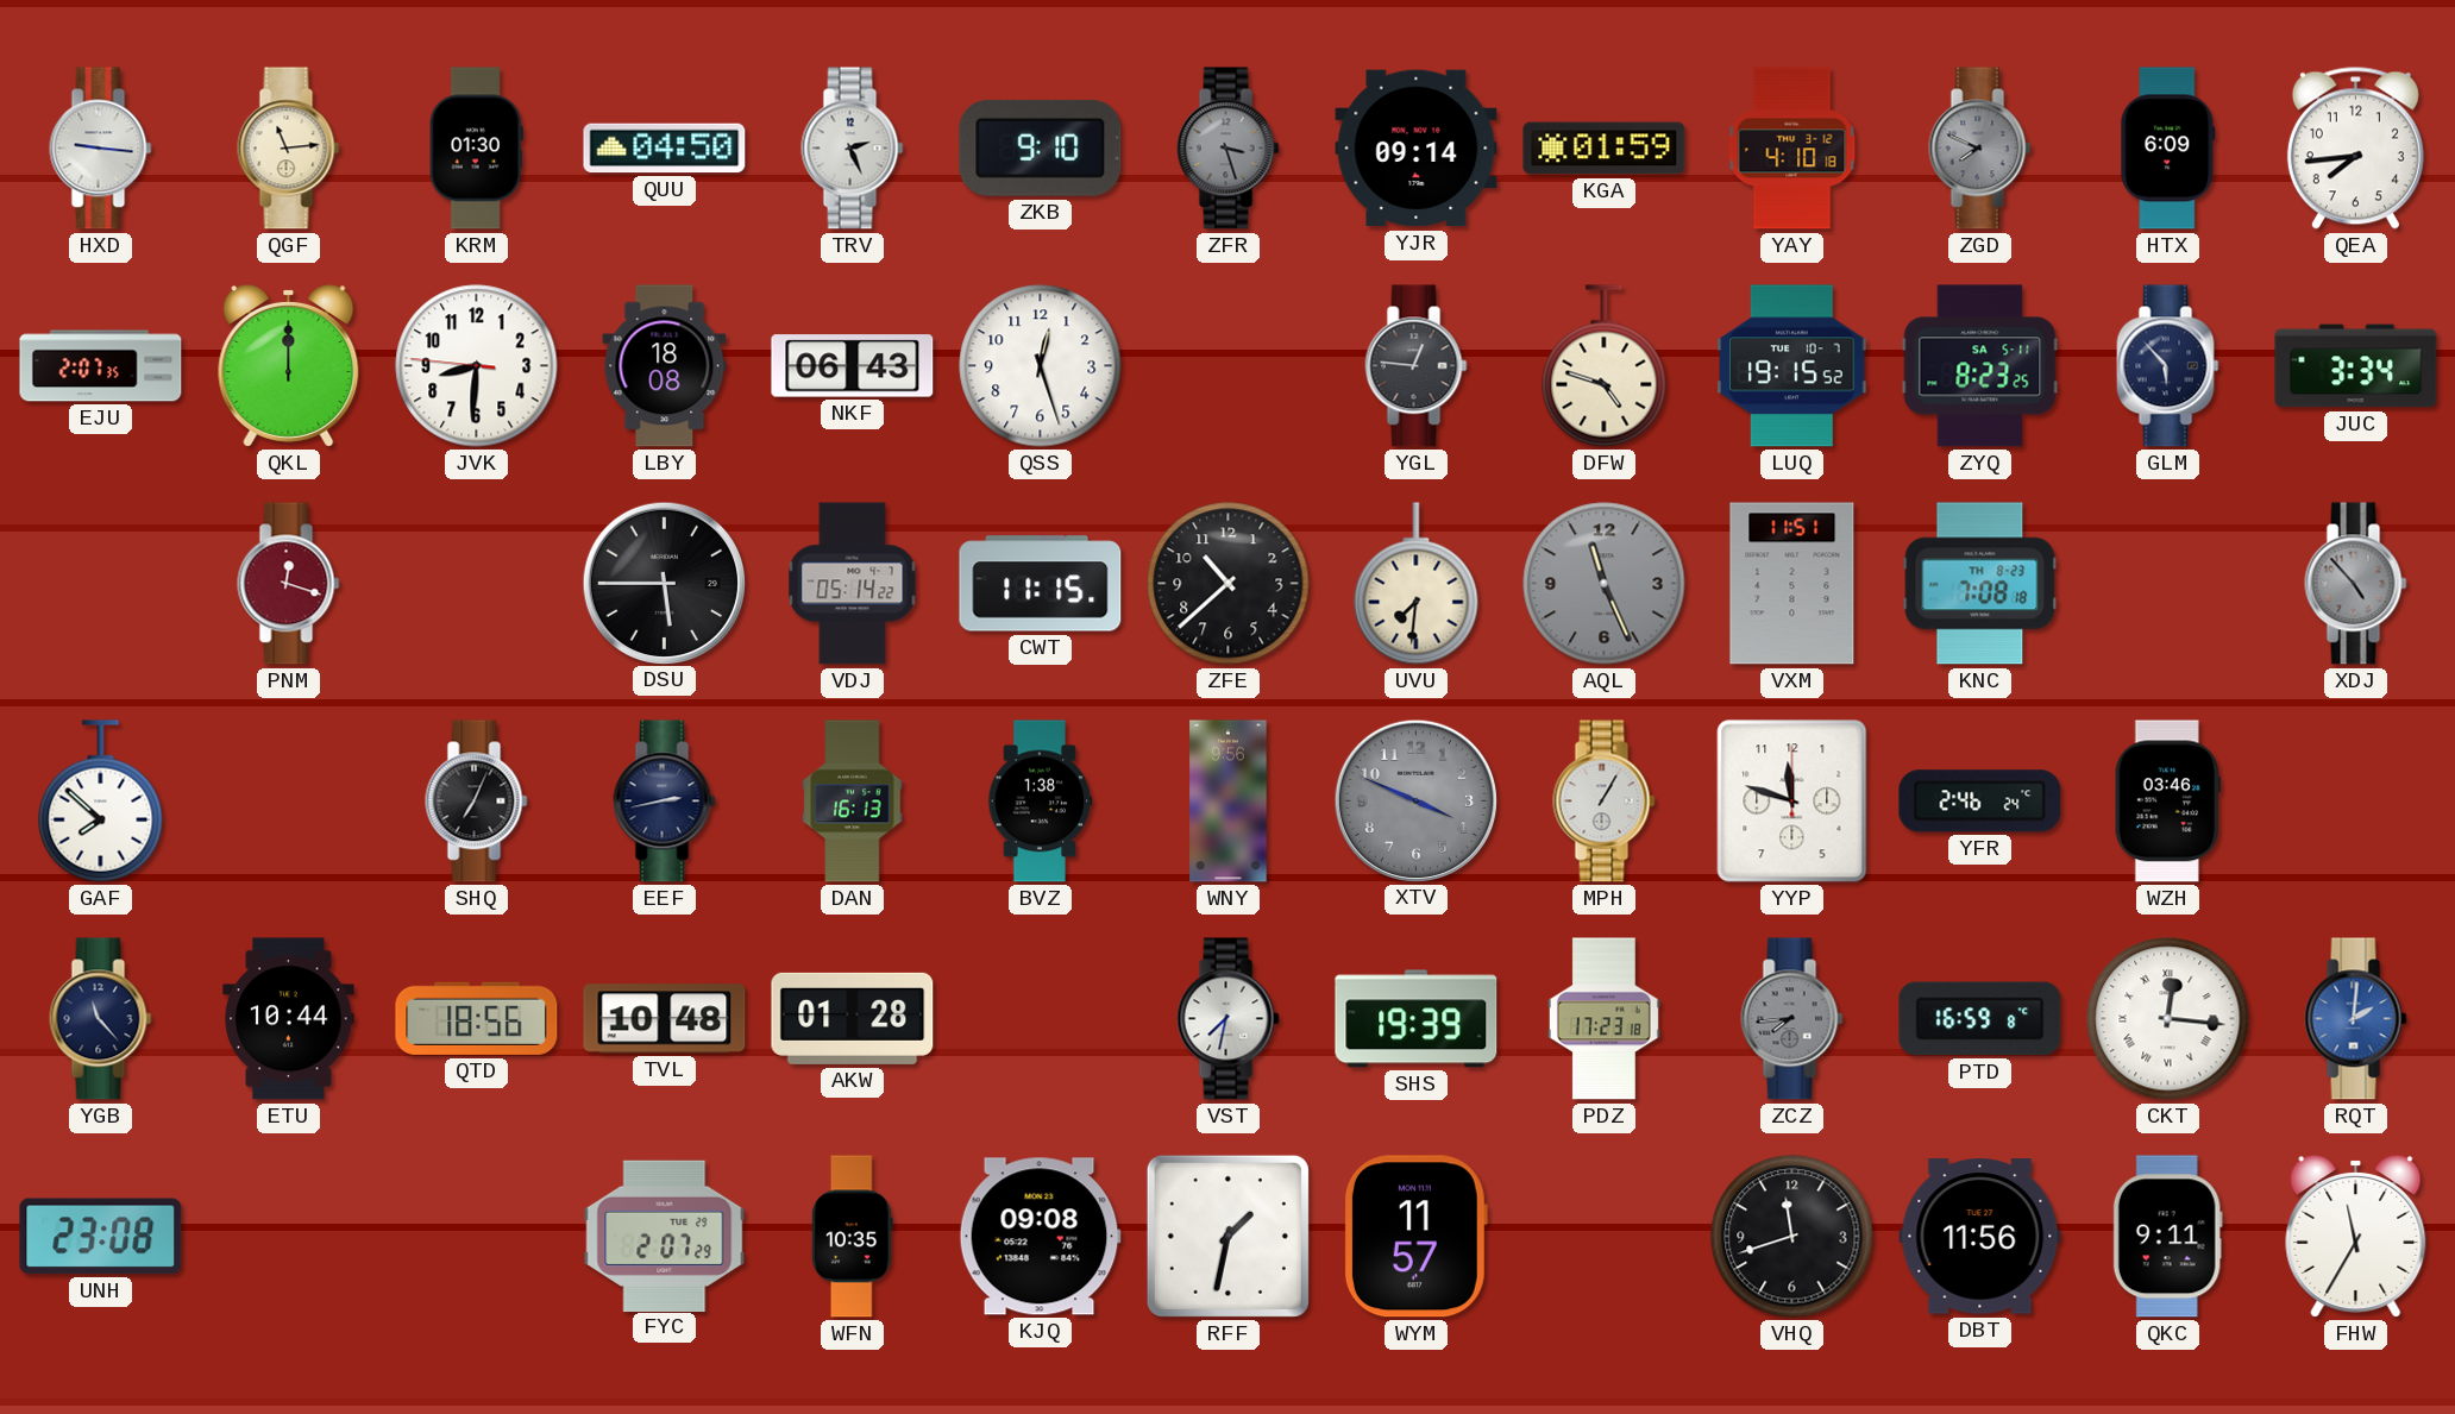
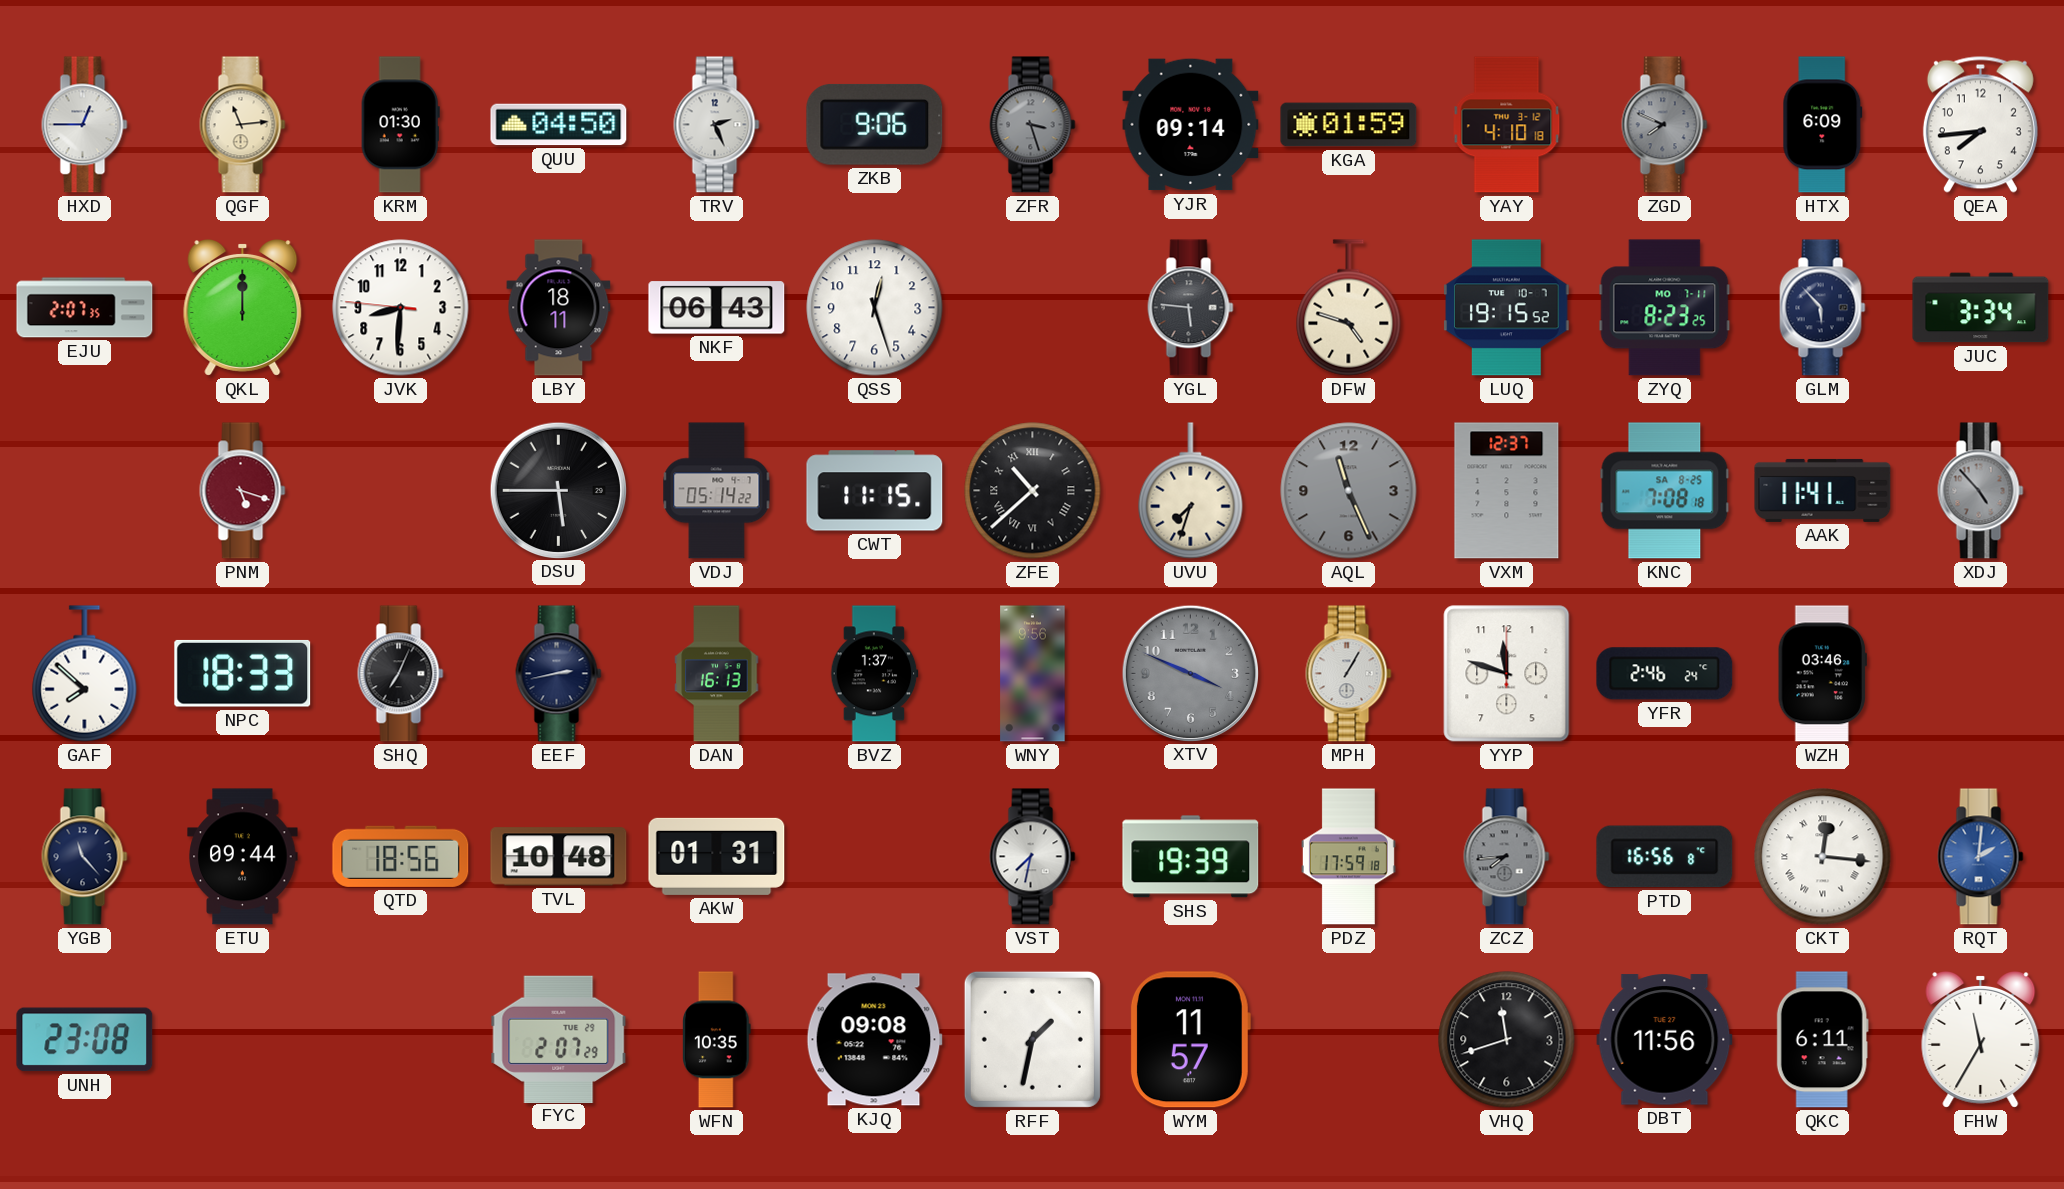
HXD: 9:16 -> 12:45
ZKB: 9:10 -> 9:06
LBY: 18:08 -> 18:11
YGL: 12:46 -> 5:46
ZYQ date: SA 5-11 -> MO 7-11
PNM: 12:18 -> 5:18
ZFE numerals: Arabic -> Roman
UVU: 7:31 -> 7:33
VXM: 11:51 -> 12:37
KNC date: TH 8-23 -> SA 8-25
AAK: none -> 11:41
NPC: none -> 18:33
BVZ: 1:38 -> 1:37
ETU: 10:44 -> 09:44
AKW: 01:28 -> 01:31
PDZ: 17:23 -> 17:59
PTD: 16:59 -> 16:56
QKC: 9:11 -> 6:11
